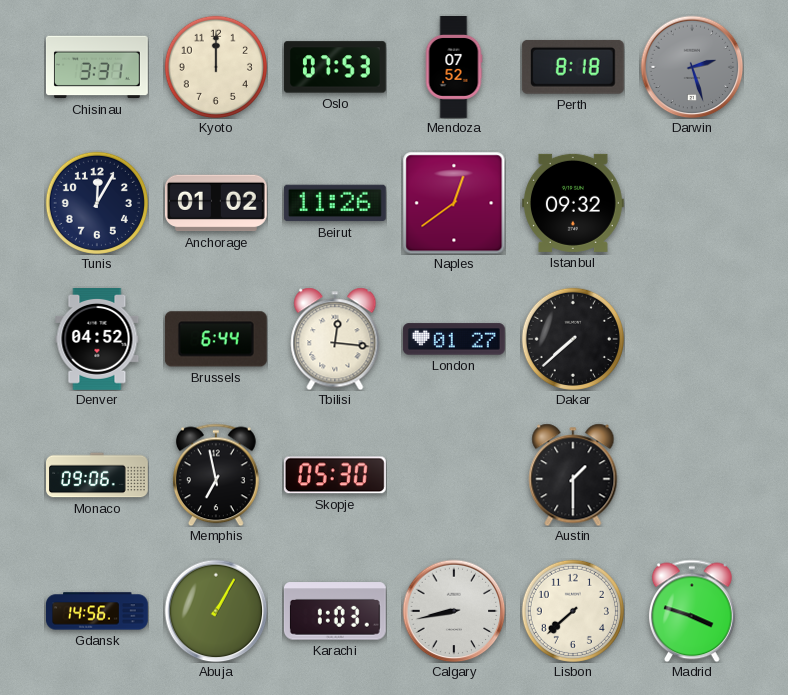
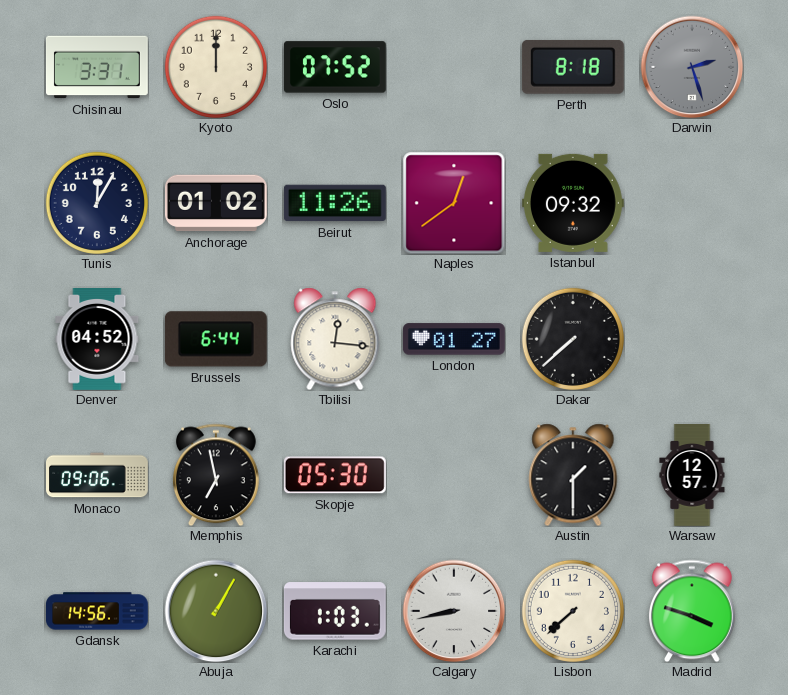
Oslo: 07:53 -> 07:52
Mendoza: 07:52 -> none
Warsaw: none -> 12:57
